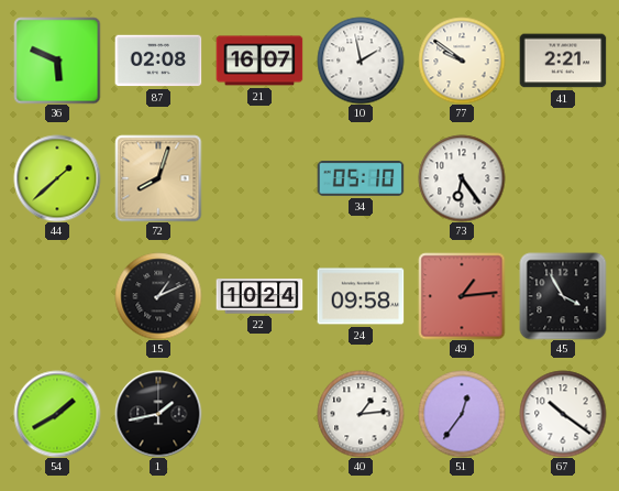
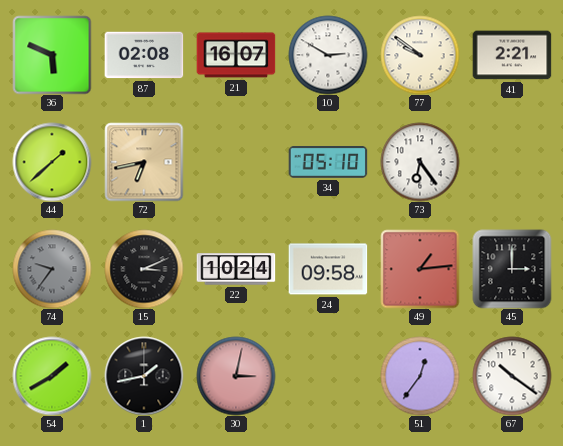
10: 1:58 -> 2:50
72: 8:03 -> 6:43
74: none -> 9:36
15: 1:11 -> 3:11
45: 3:55 -> 3:00
30: none -> 3:02
40: 1:14 -> none
